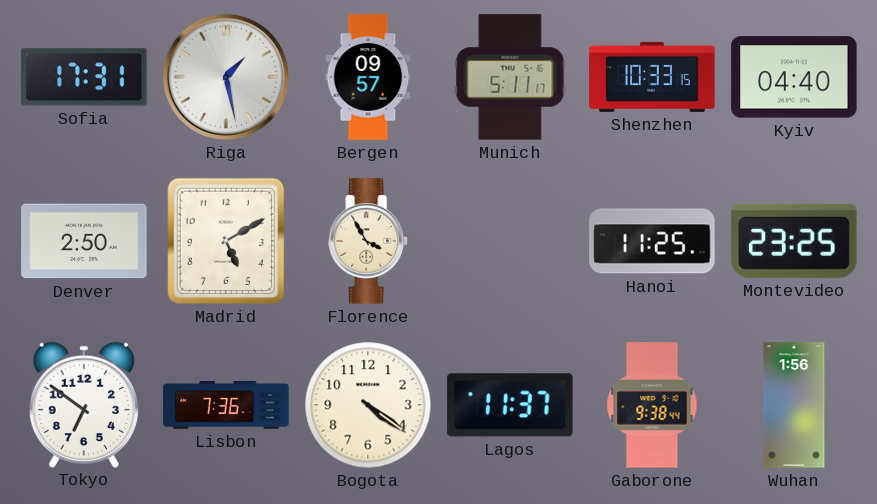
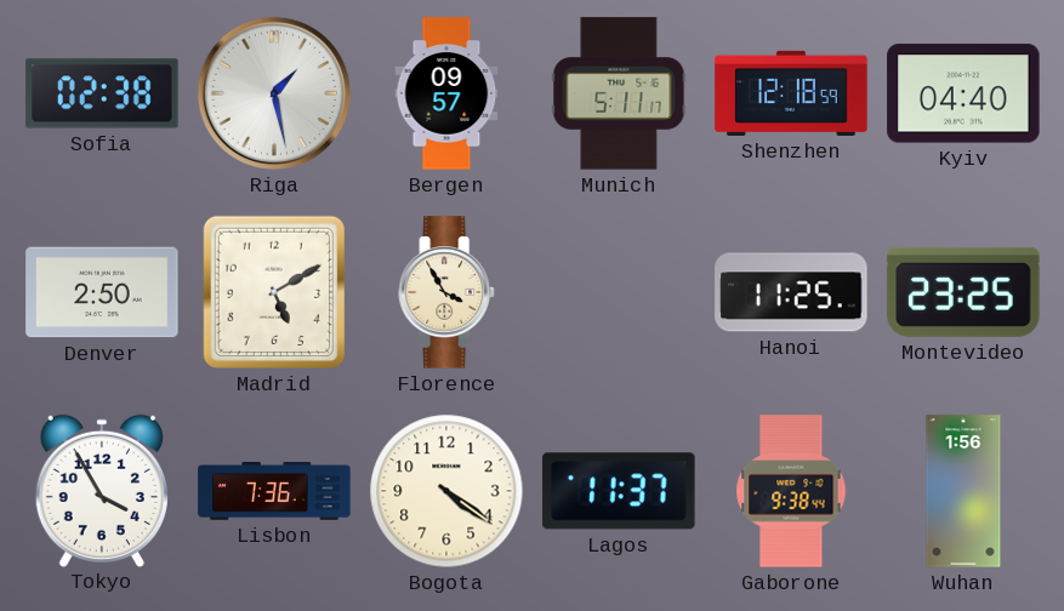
Sofia: 17:31 -> 02:38
Shenzhen: 10:33 -> 12:18
Tokyo: 6:51 -> 3:55
